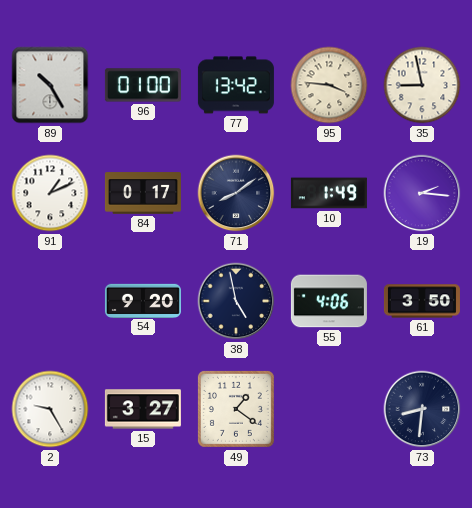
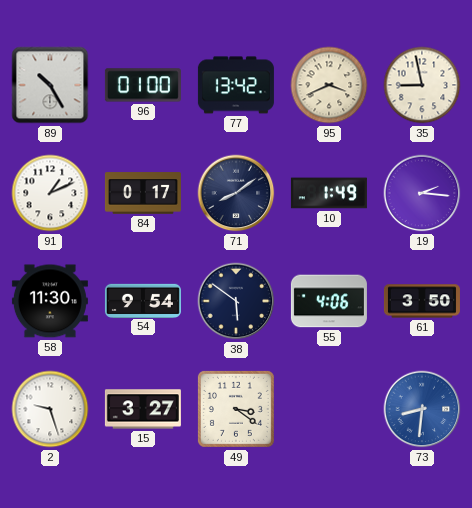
95: 3:46 -> 3:41
58: none -> 11:30
54: 9:20 -> 9:54
38: 4:58 -> 5:51
2: 9:25 -> 9:27
49: 1:21 -> 3:21
73 dial: navy -> blue
